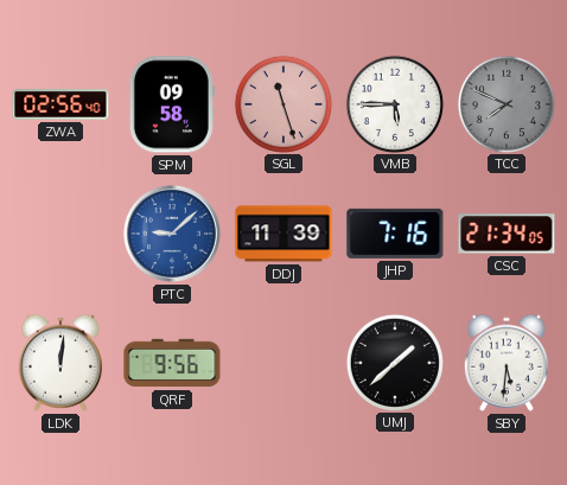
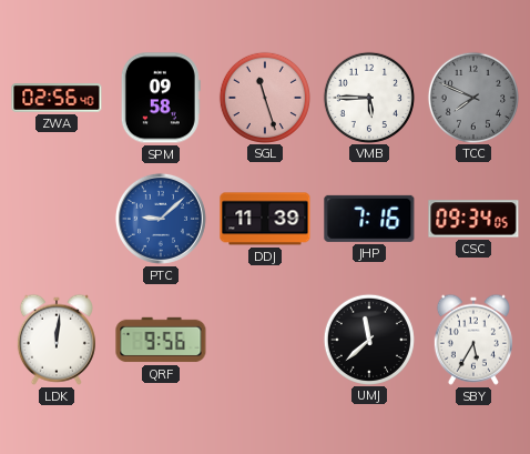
CSC: 21:34 -> 09:34
UMJ: 1:38 -> 11:38
SBY: 5:31 -> 5:35
